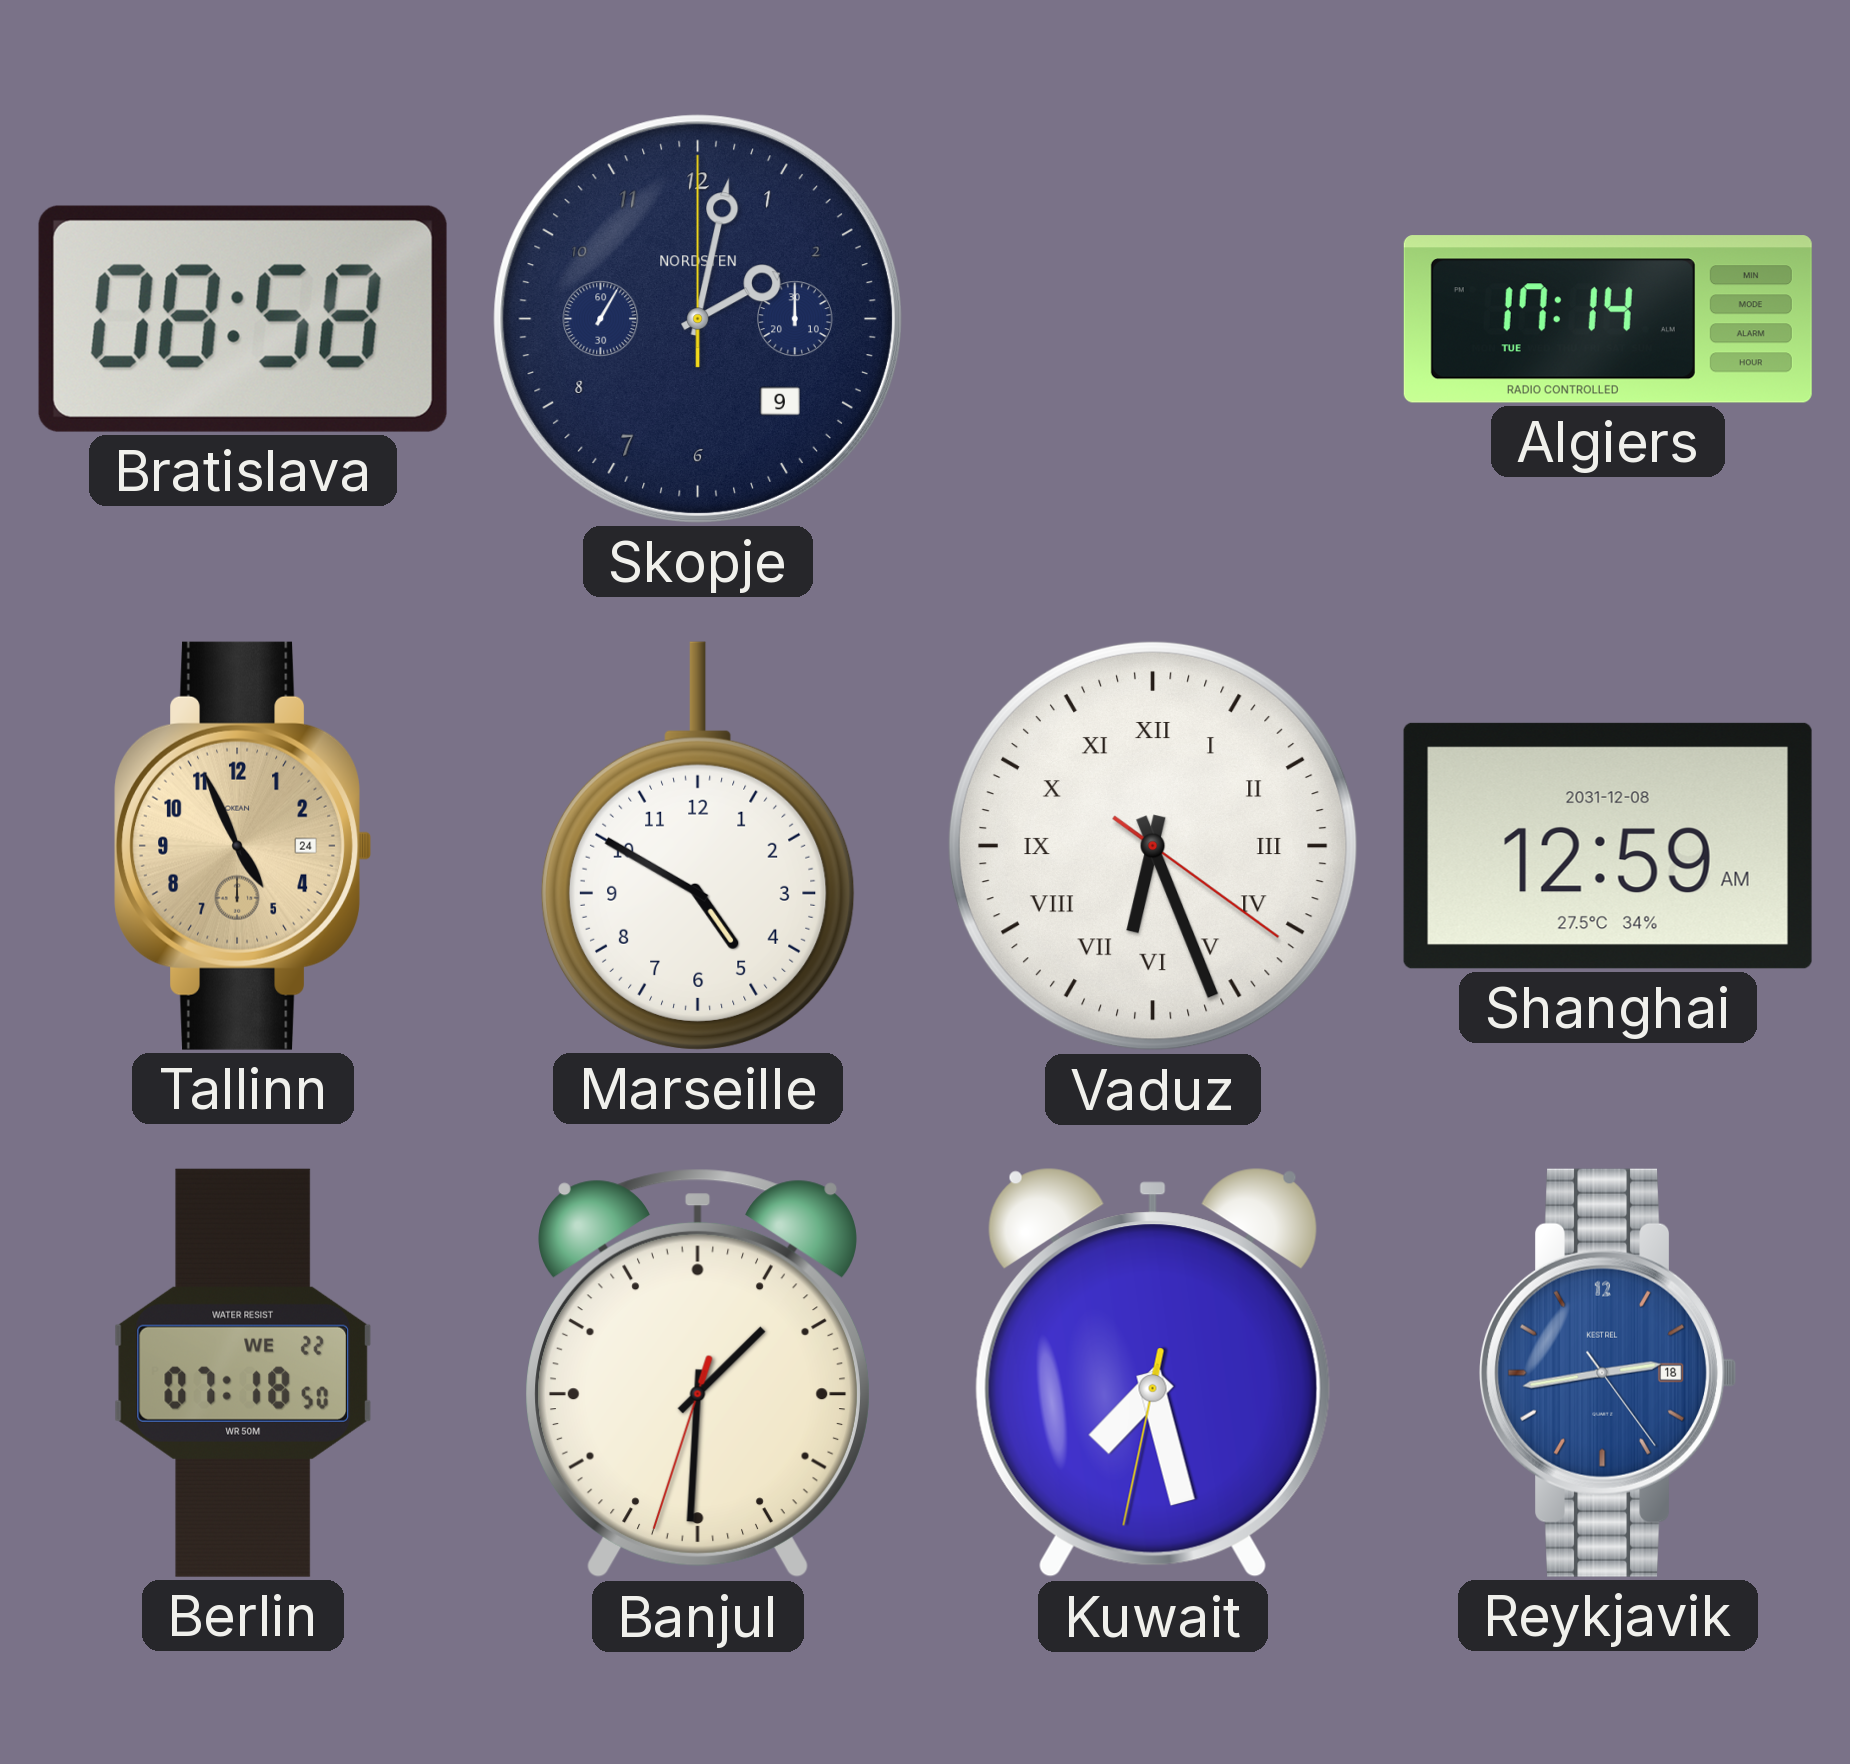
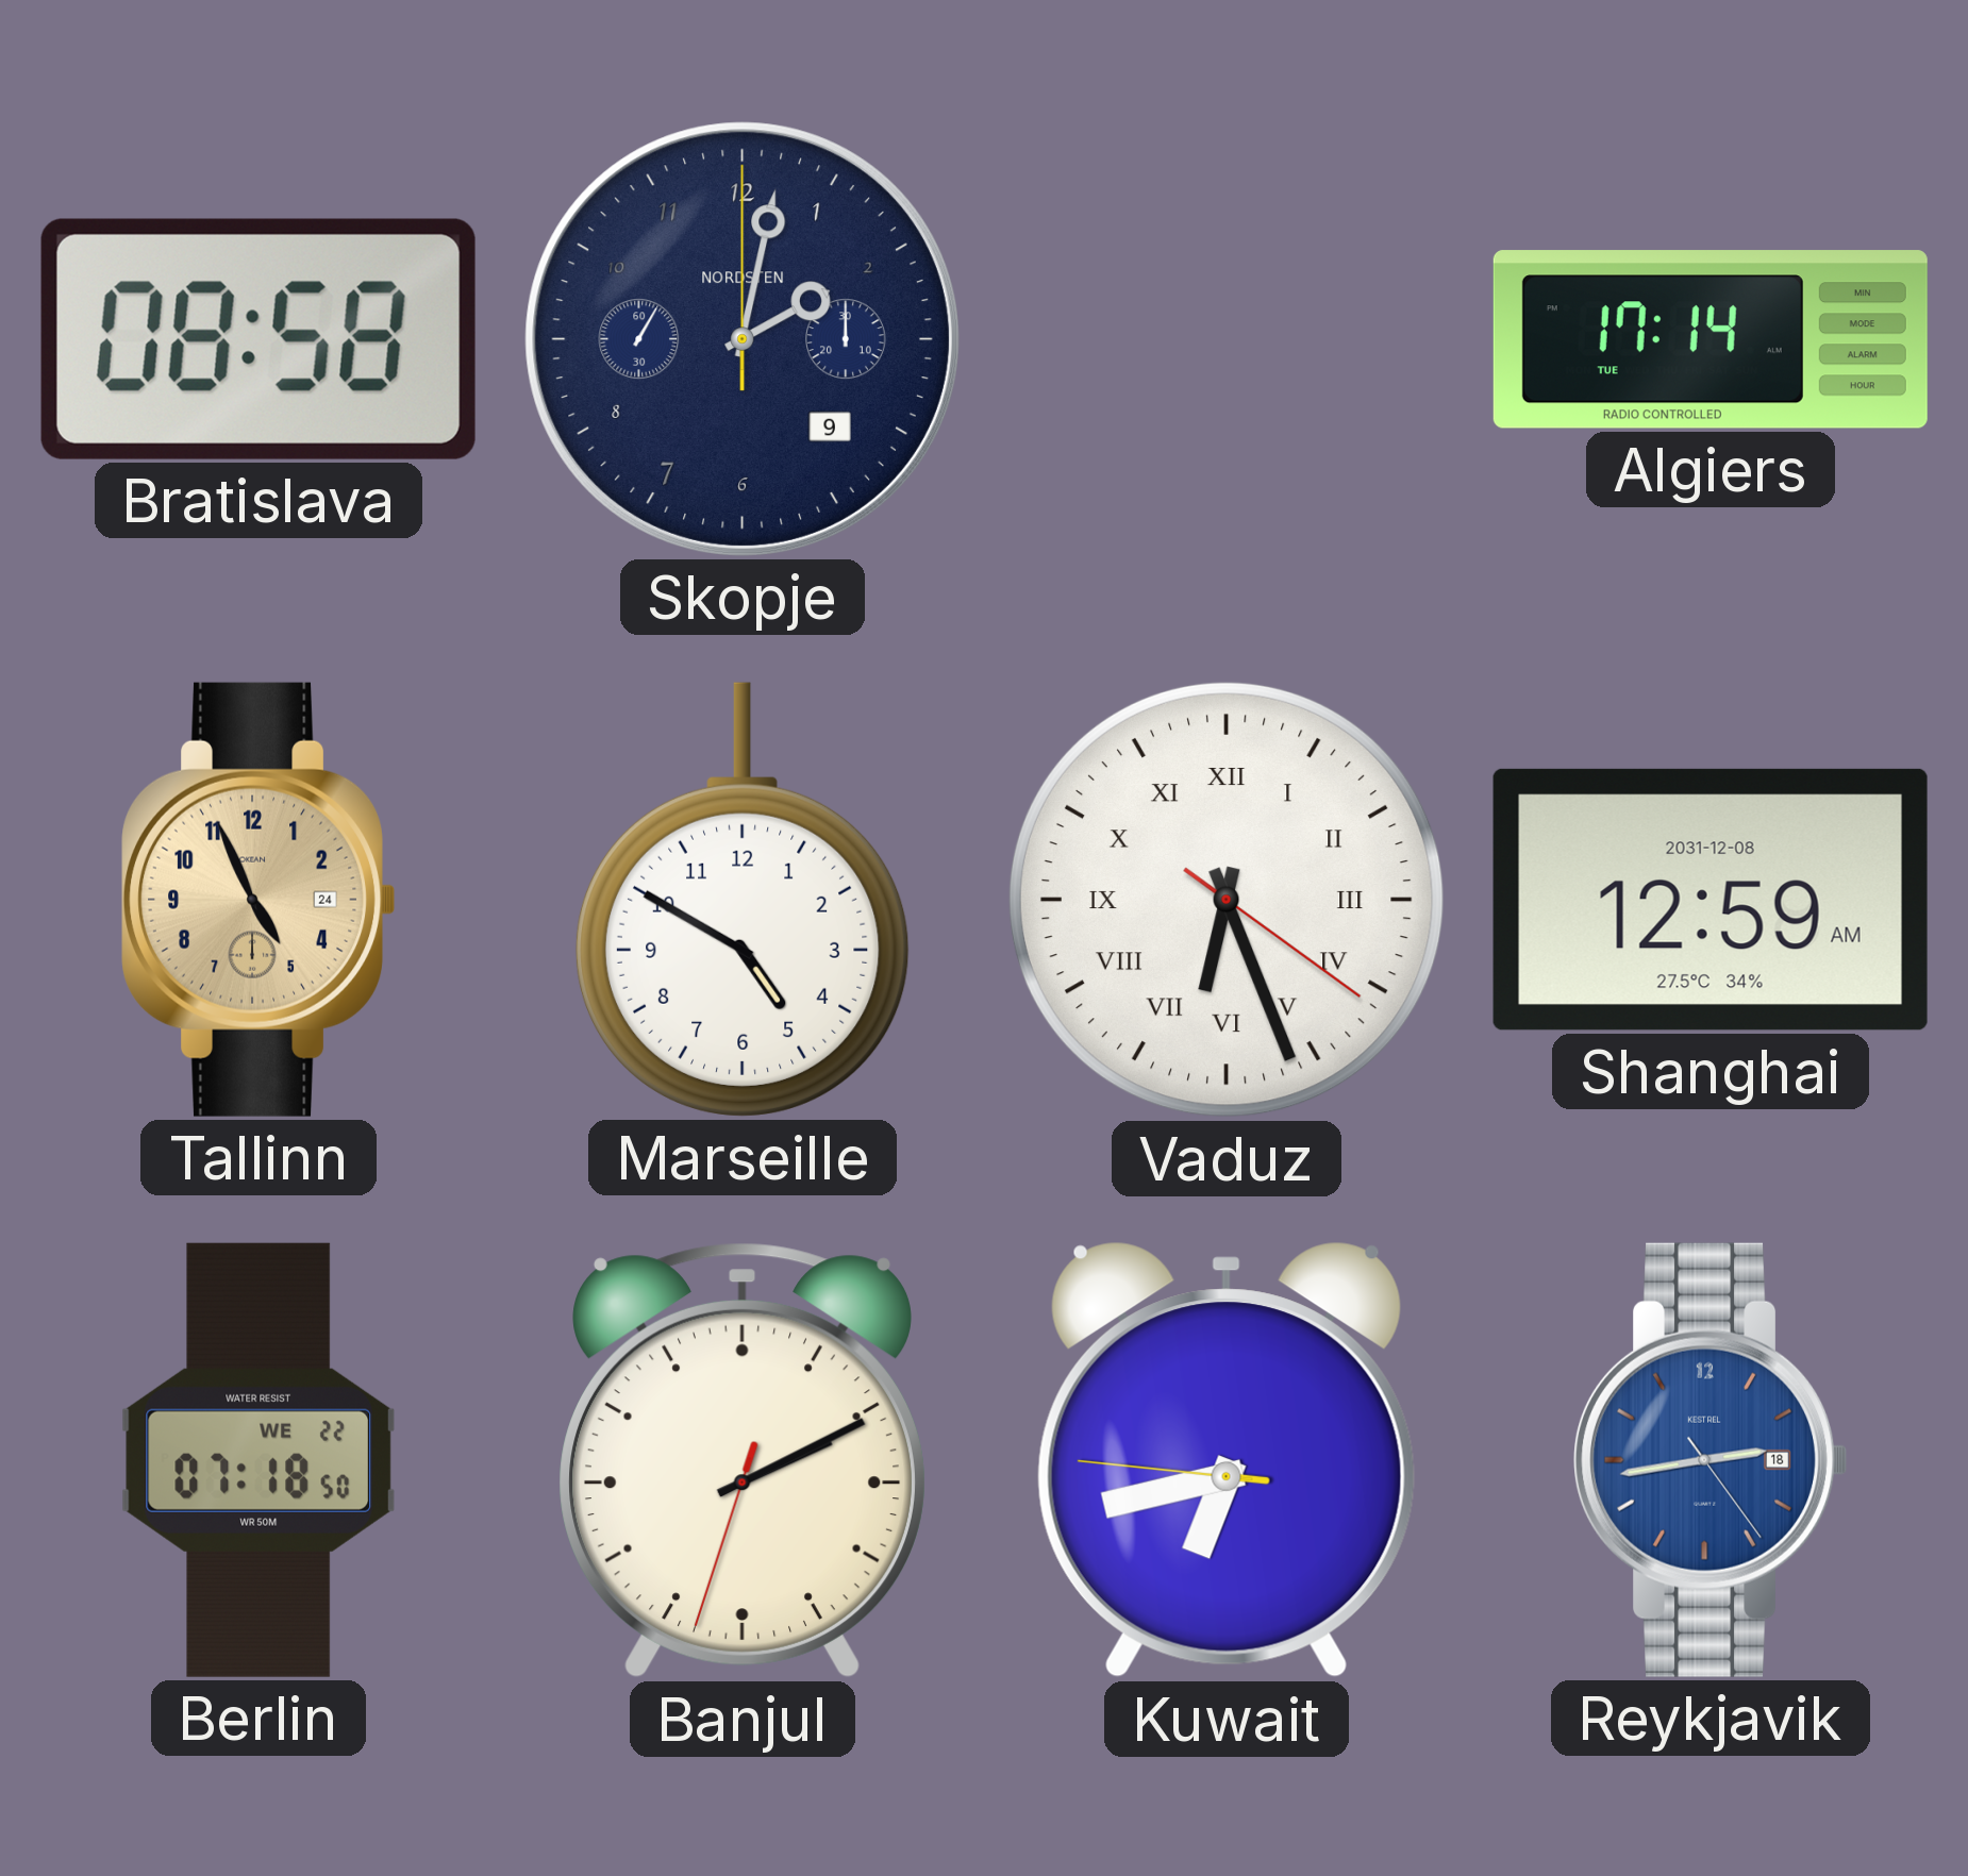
Banjul: 1:30 -> 2:10
Kuwait: 7:27 -> 6:42
